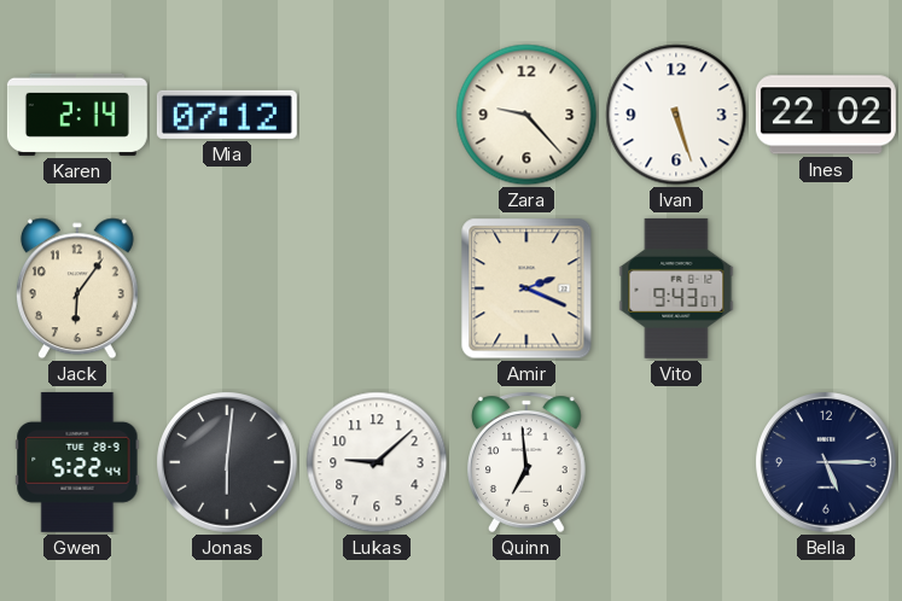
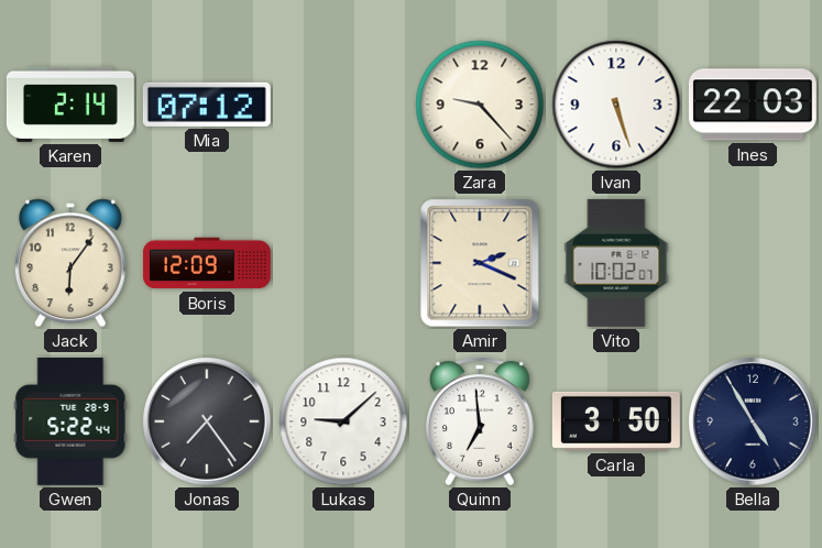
Ines: 22:02 -> 22:03
Boris: none -> 12:09
Vito: 9:43 -> 10:02
Jonas: 6:01 -> 7:24
Carla: none -> 3:50
Bella: 5:15 -> 4:55
